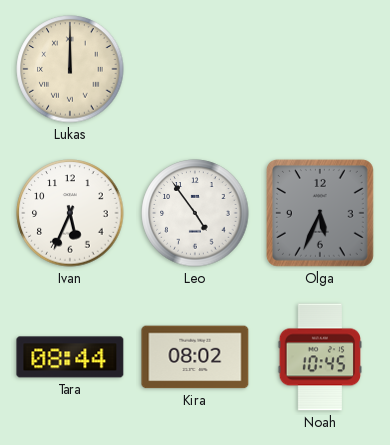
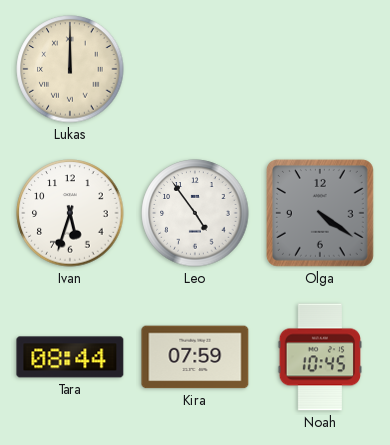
Ivan: 5:34 -> 5:33
Olga: 5:34 -> 4:21
Kira: 08:02 -> 07:59
